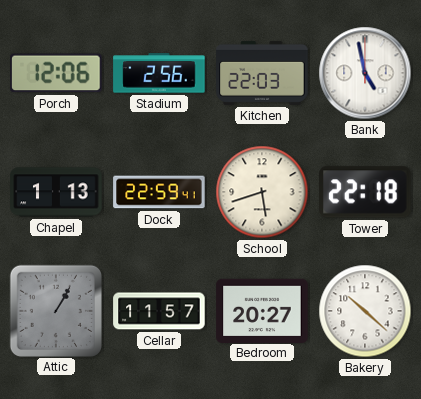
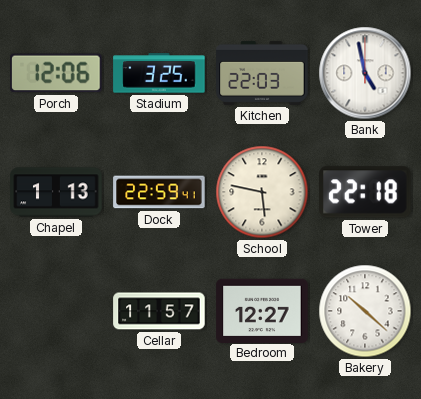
Stadium: 2:56 -> 3:25
School: 5:42 -> 5:47
Attic: 1:05 -> none
Bedroom: 20:27 -> 12:27
